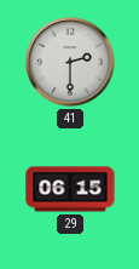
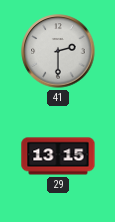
29: 06:15 -> 13:15
